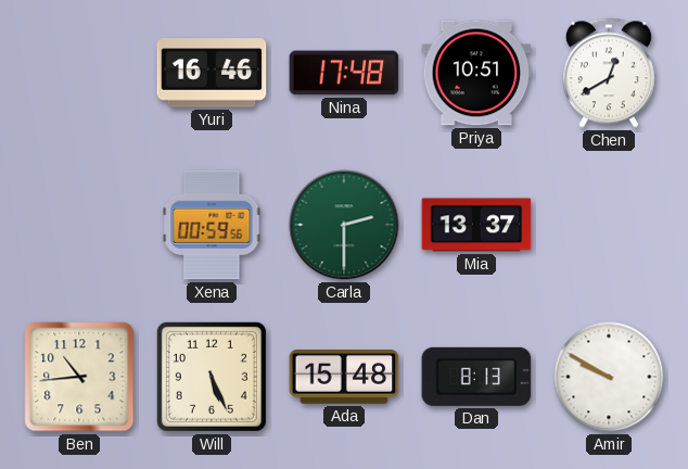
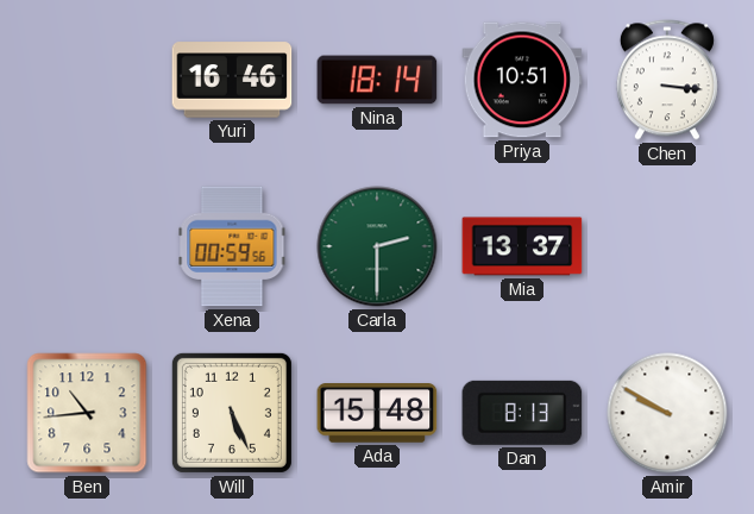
Nina: 17:48 -> 18:14
Chen: 12:40 -> 3:16
